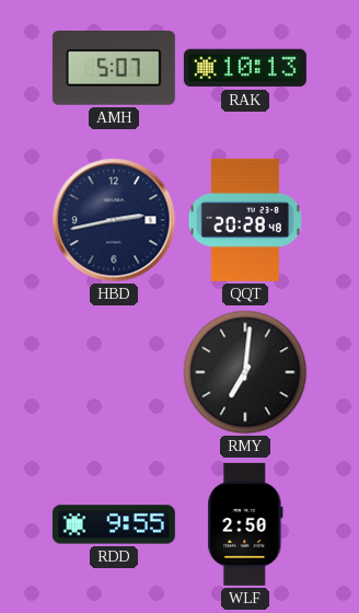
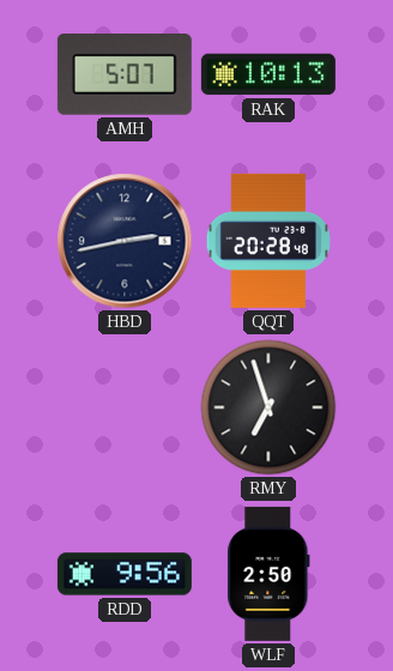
RMY: 7:01 -> 6:57
RDD: 9:55 -> 9:56
